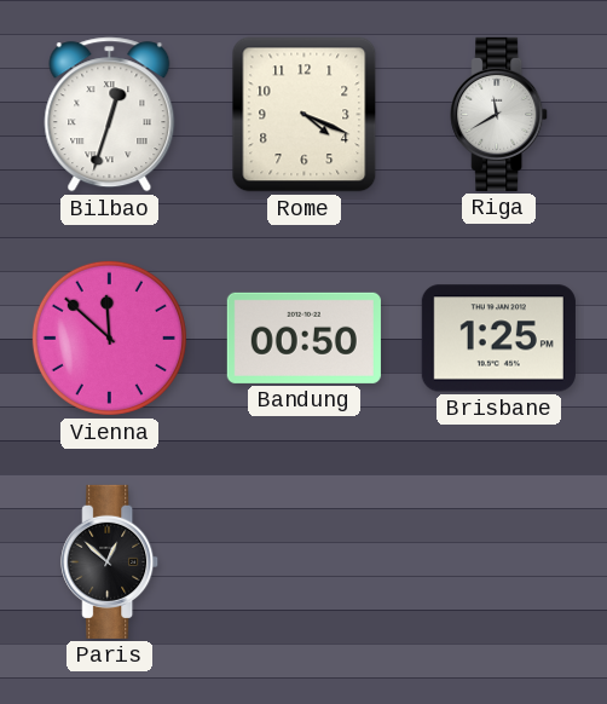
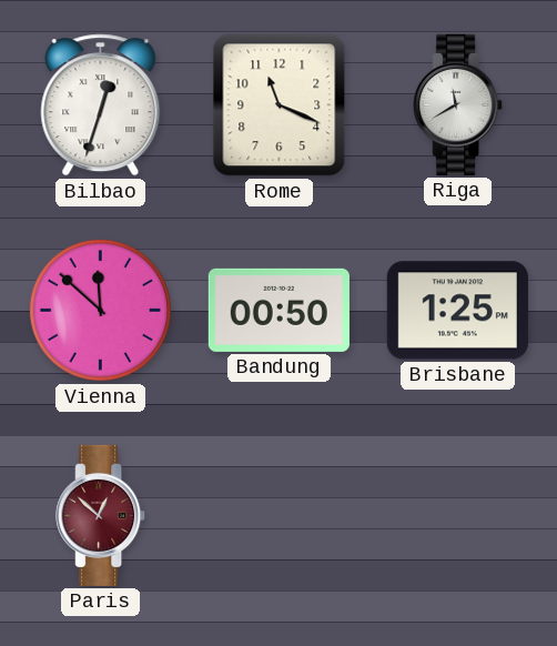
Rome: 4:19 -> 11:19
Paris dial: black -> burgundy
